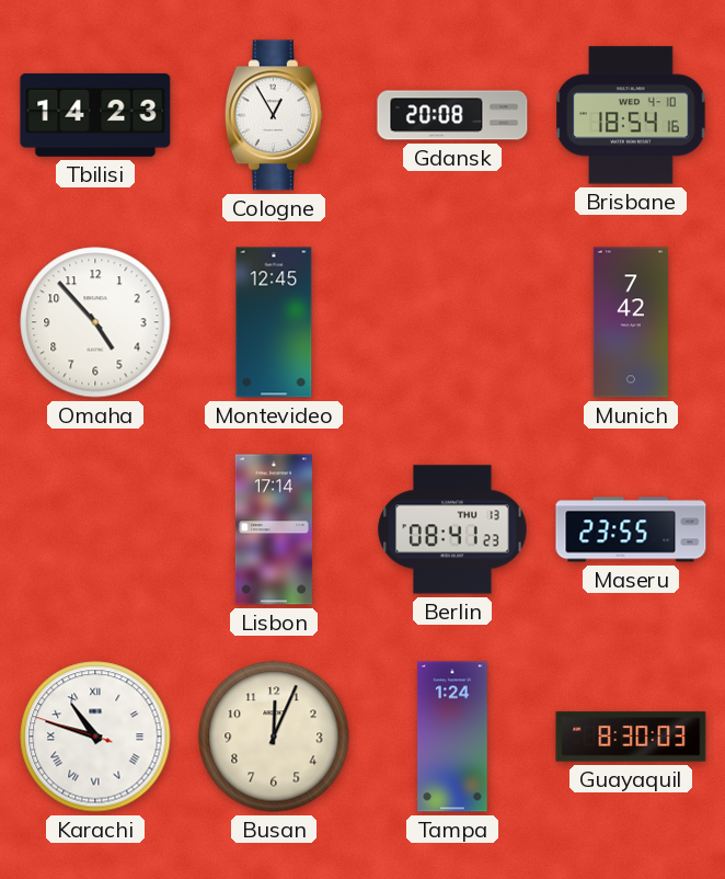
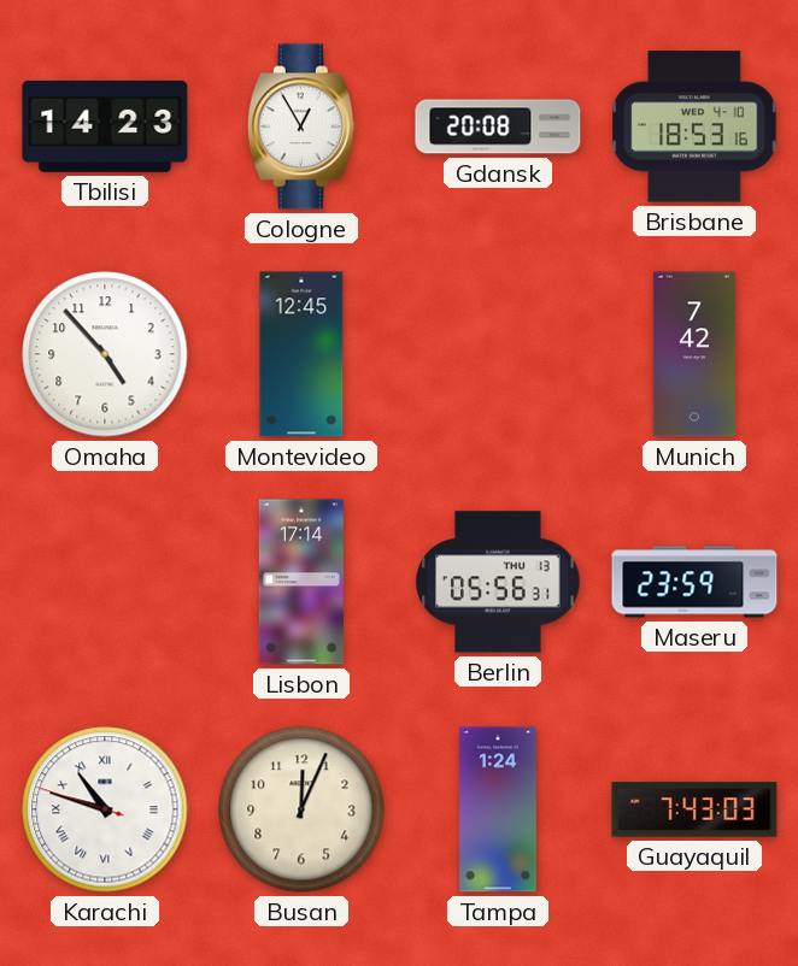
Brisbane: 18:54 -> 18:53
Berlin: 08:41 -> 05:56
Maseru: 23:55 -> 23:59
Guayaquil: 8:30 -> 7:43
